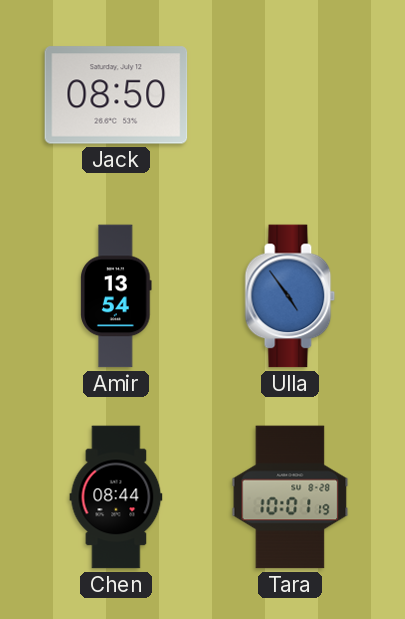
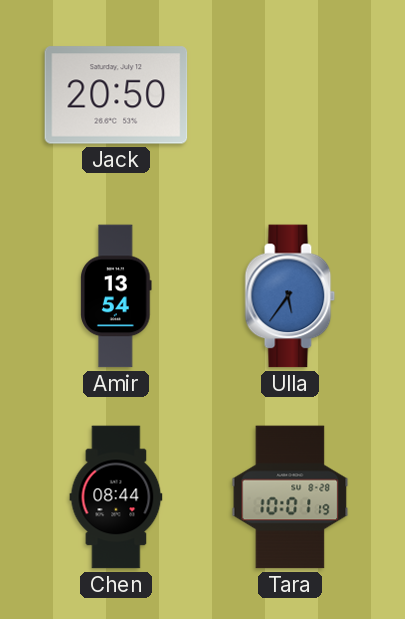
Jack: 08:50 -> 20:50
Ulla: 4:54 -> 5:36
